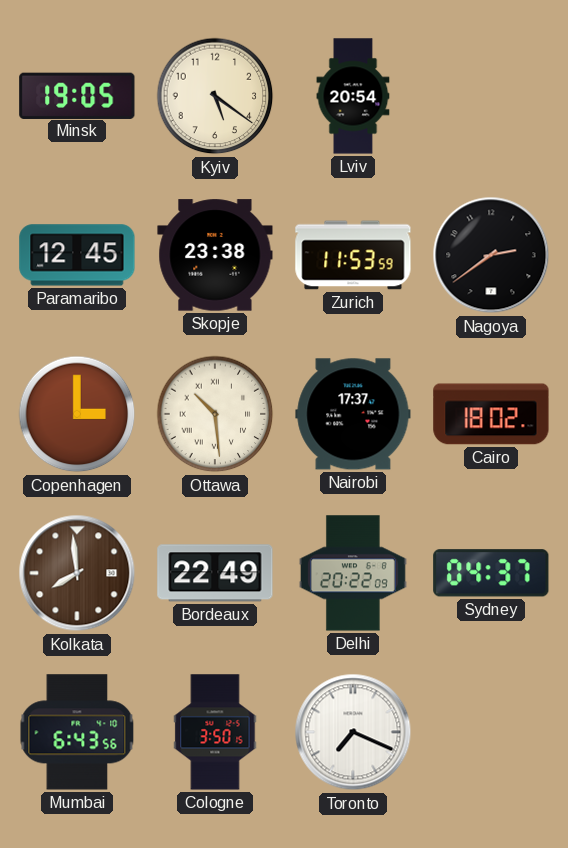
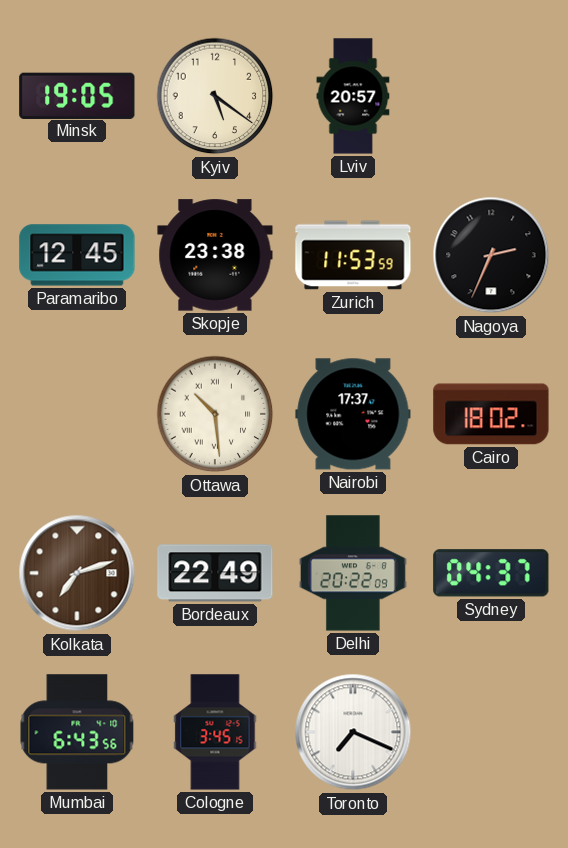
Lviv: 20:54 -> 20:57
Nagoya: 2:39 -> 2:34
Copenhagen: 3:00 -> none
Kolkata: 7:59 -> 7:12
Cologne: 3:50 -> 3:45
